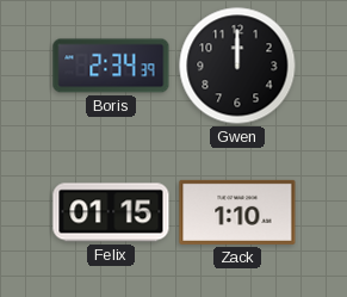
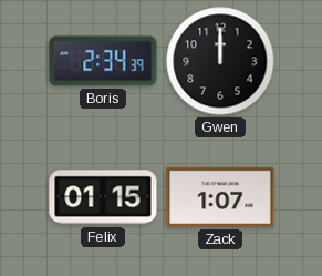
Zack: 1:10 -> 1:07
